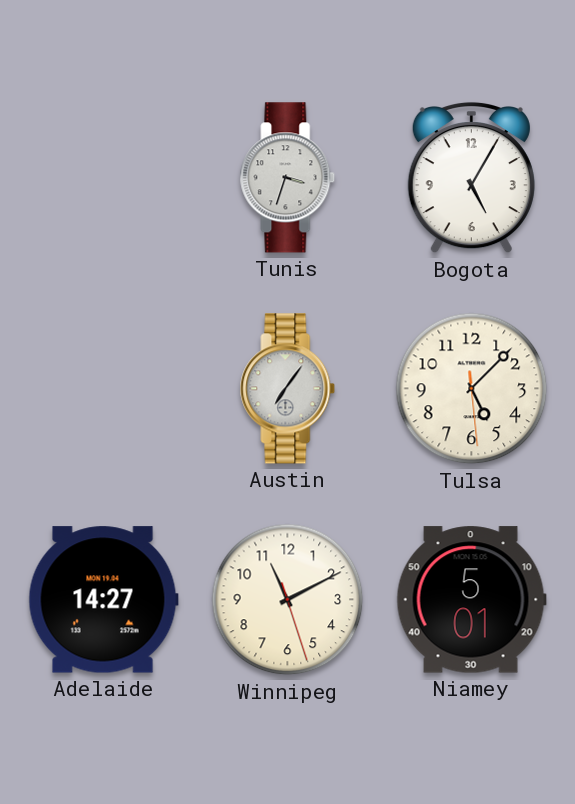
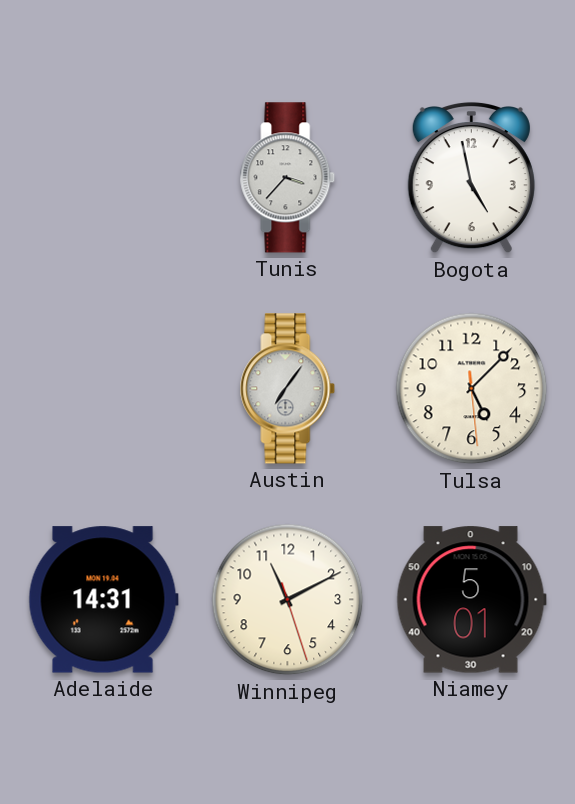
Tunis: 3:33 -> 3:37
Bogota: 5:05 -> 4:58
Adelaide: 14:27 -> 14:31
